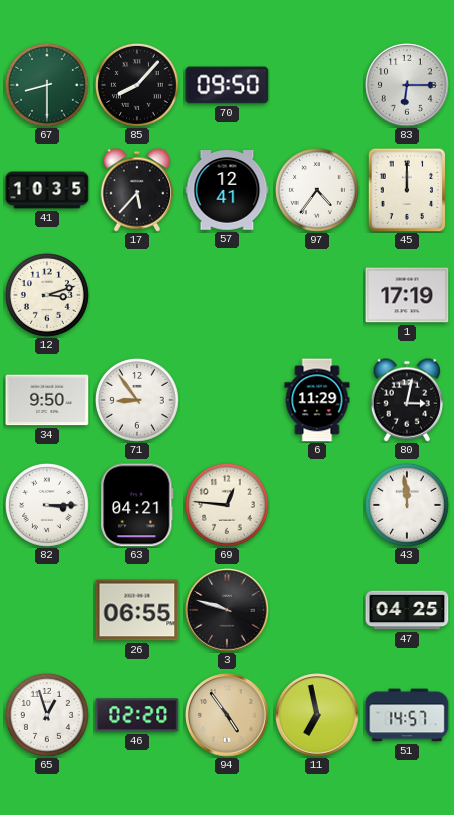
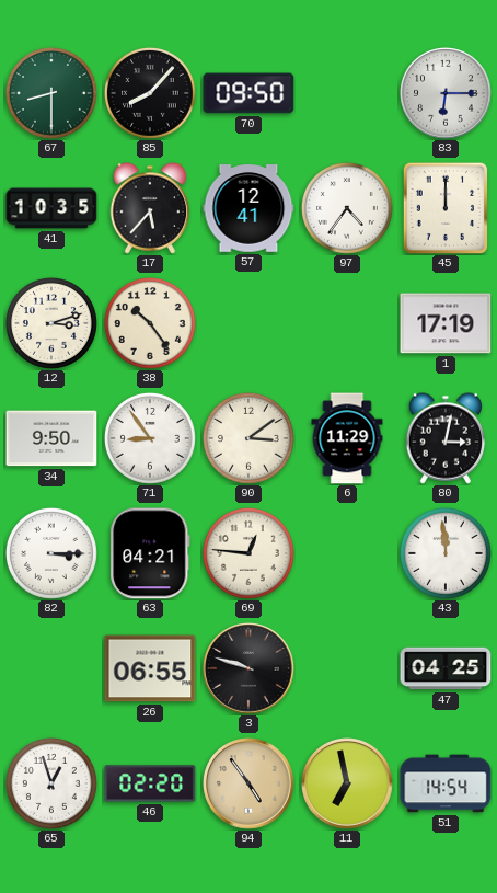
38: none -> 10:24
90: none -> 3:09
51: 14:57 -> 14:54
